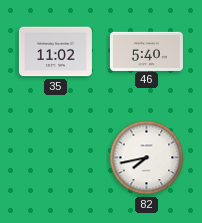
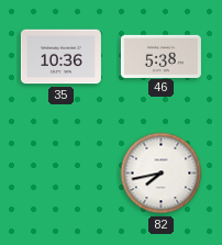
35: 11:02 -> 10:36
46: 5:40 -> 5:38
